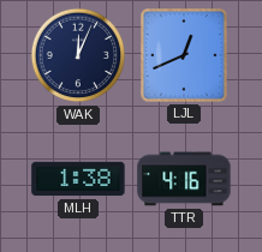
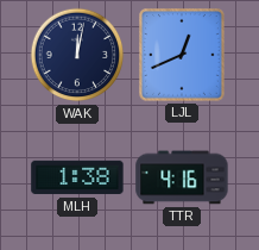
WAK: 12:04 -> 12:02
